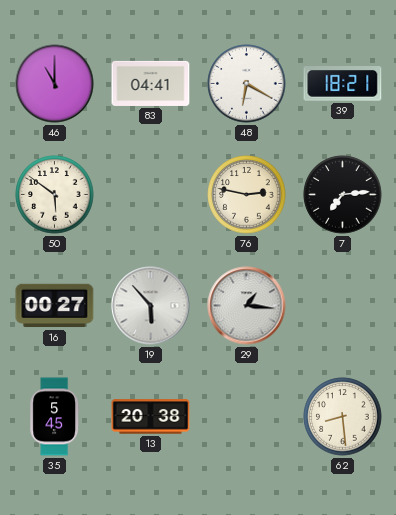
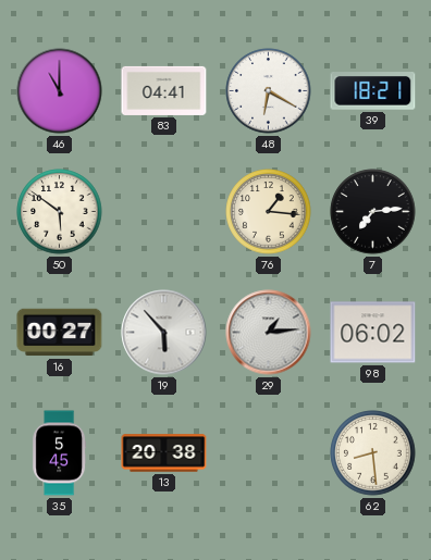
76: 2:47 -> 1:16
29: 1:16 -> 1:14
98: none -> 06:02
